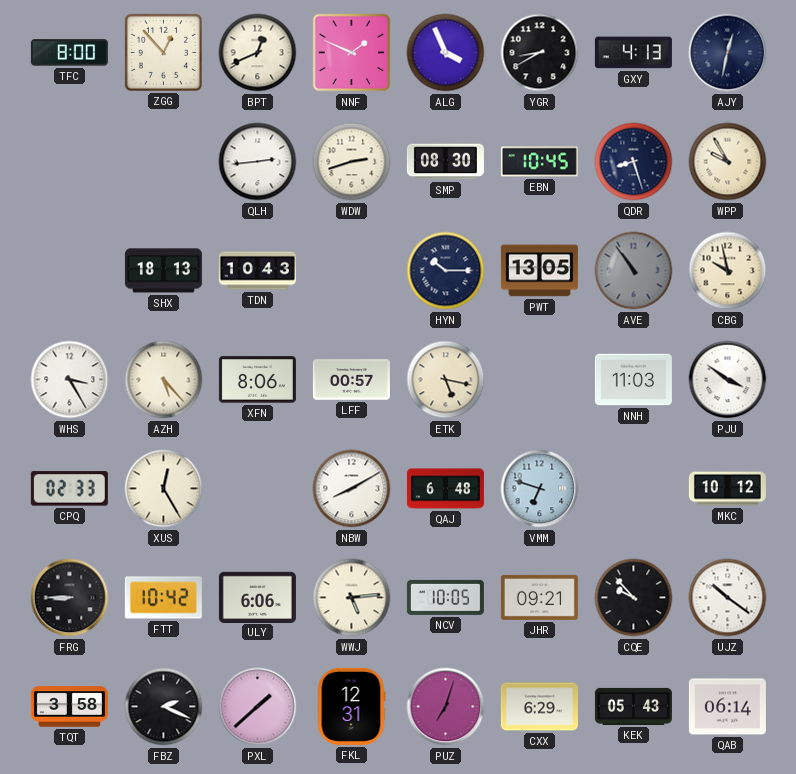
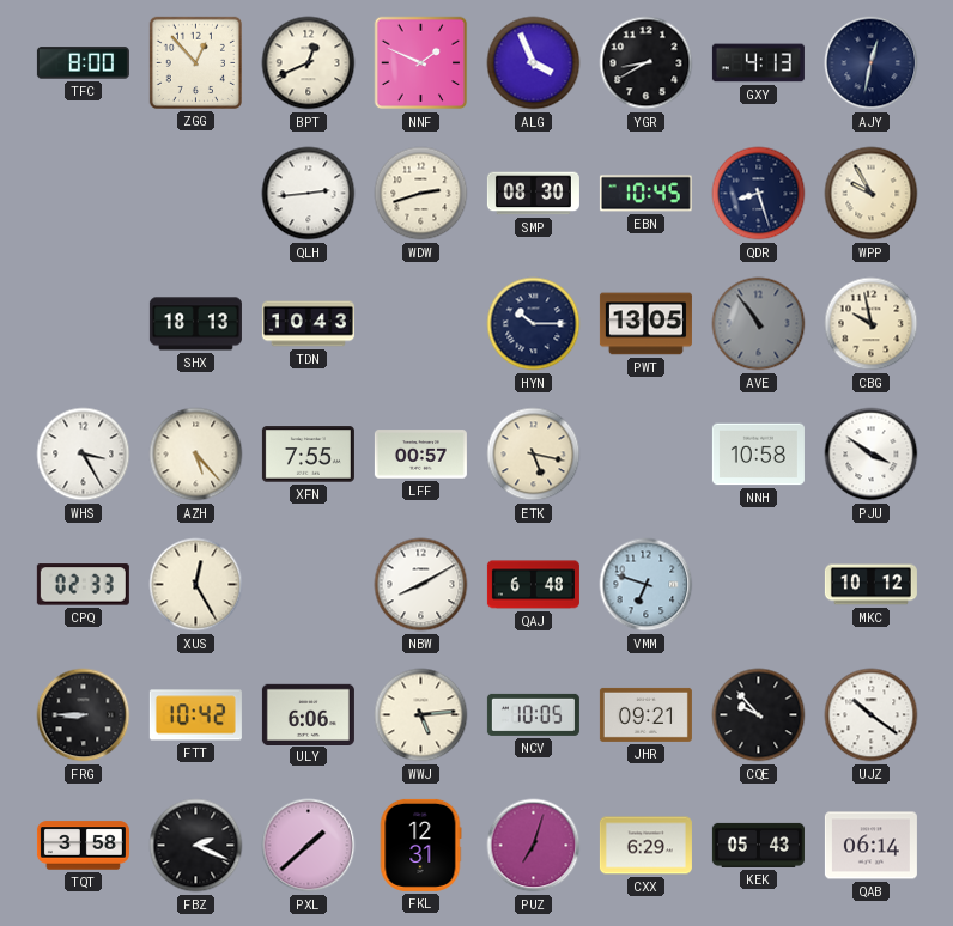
XFN: 8:06 -> 7:55
NNH: 11:03 -> 10:58
